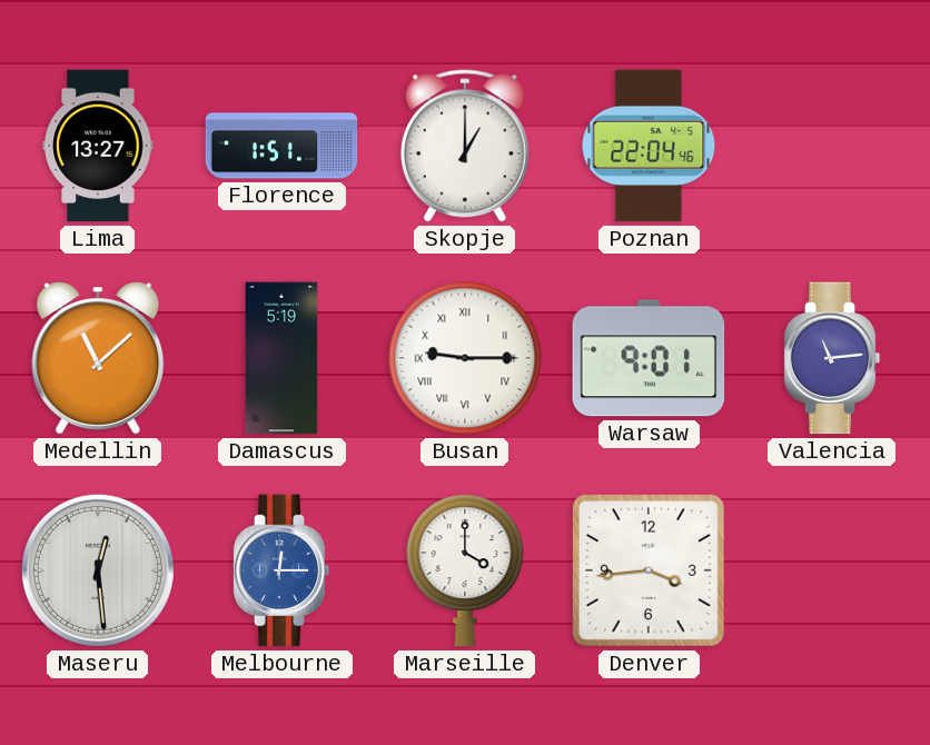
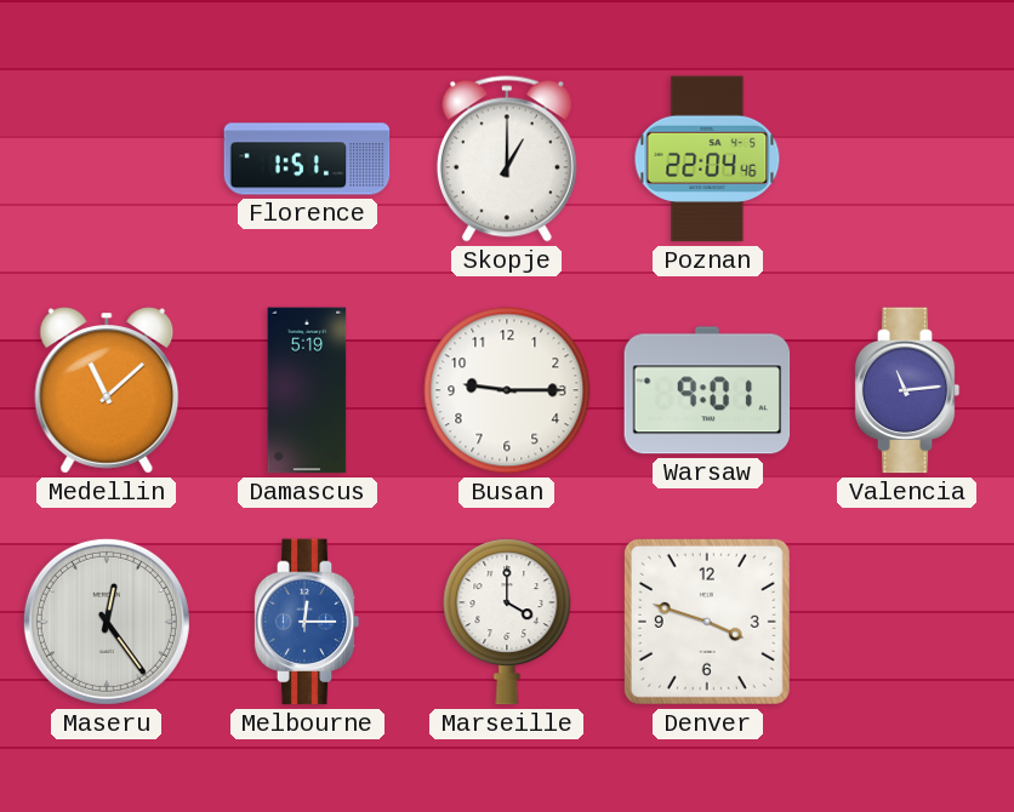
Lima: 13:27 -> none
Busan numerals: Roman -> Arabic
Maseru: 12:29 -> 12:24
Denver: 3:44 -> 3:48
